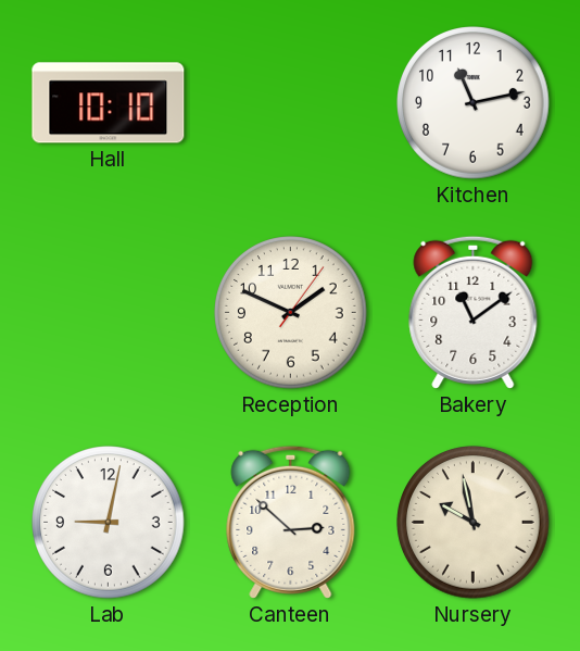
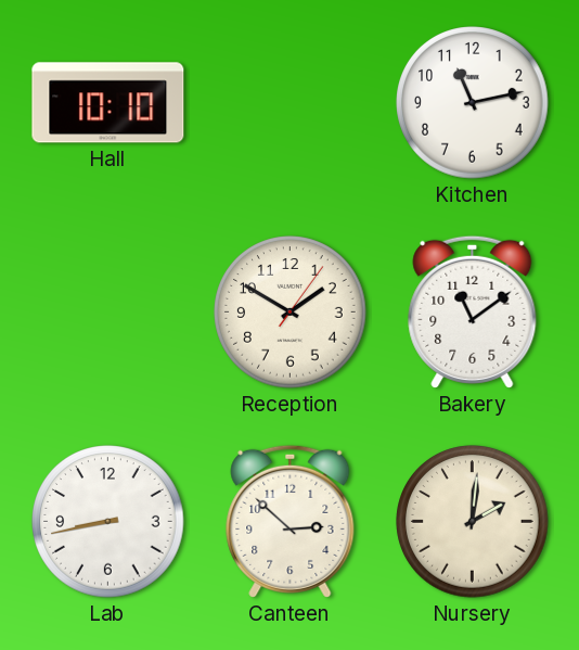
Reception: 1:49 -> 1:50
Lab: 9:02 -> 8:43
Nursery: 9:58 -> 2:01
